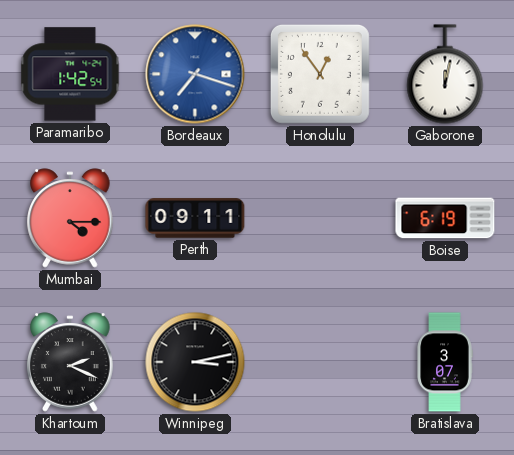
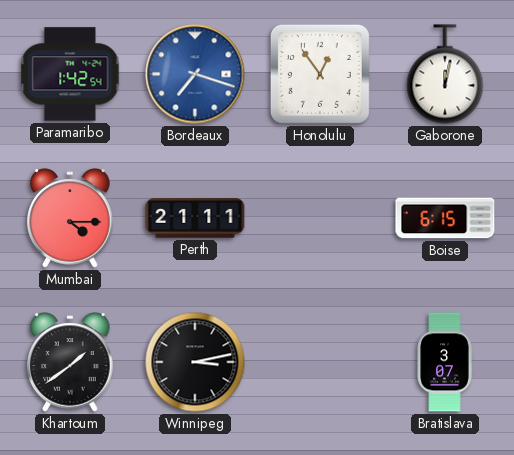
Perth: 09:11 -> 21:11
Boise: 6:19 -> 6:15
Khartoum: 2:19 -> 1:39
